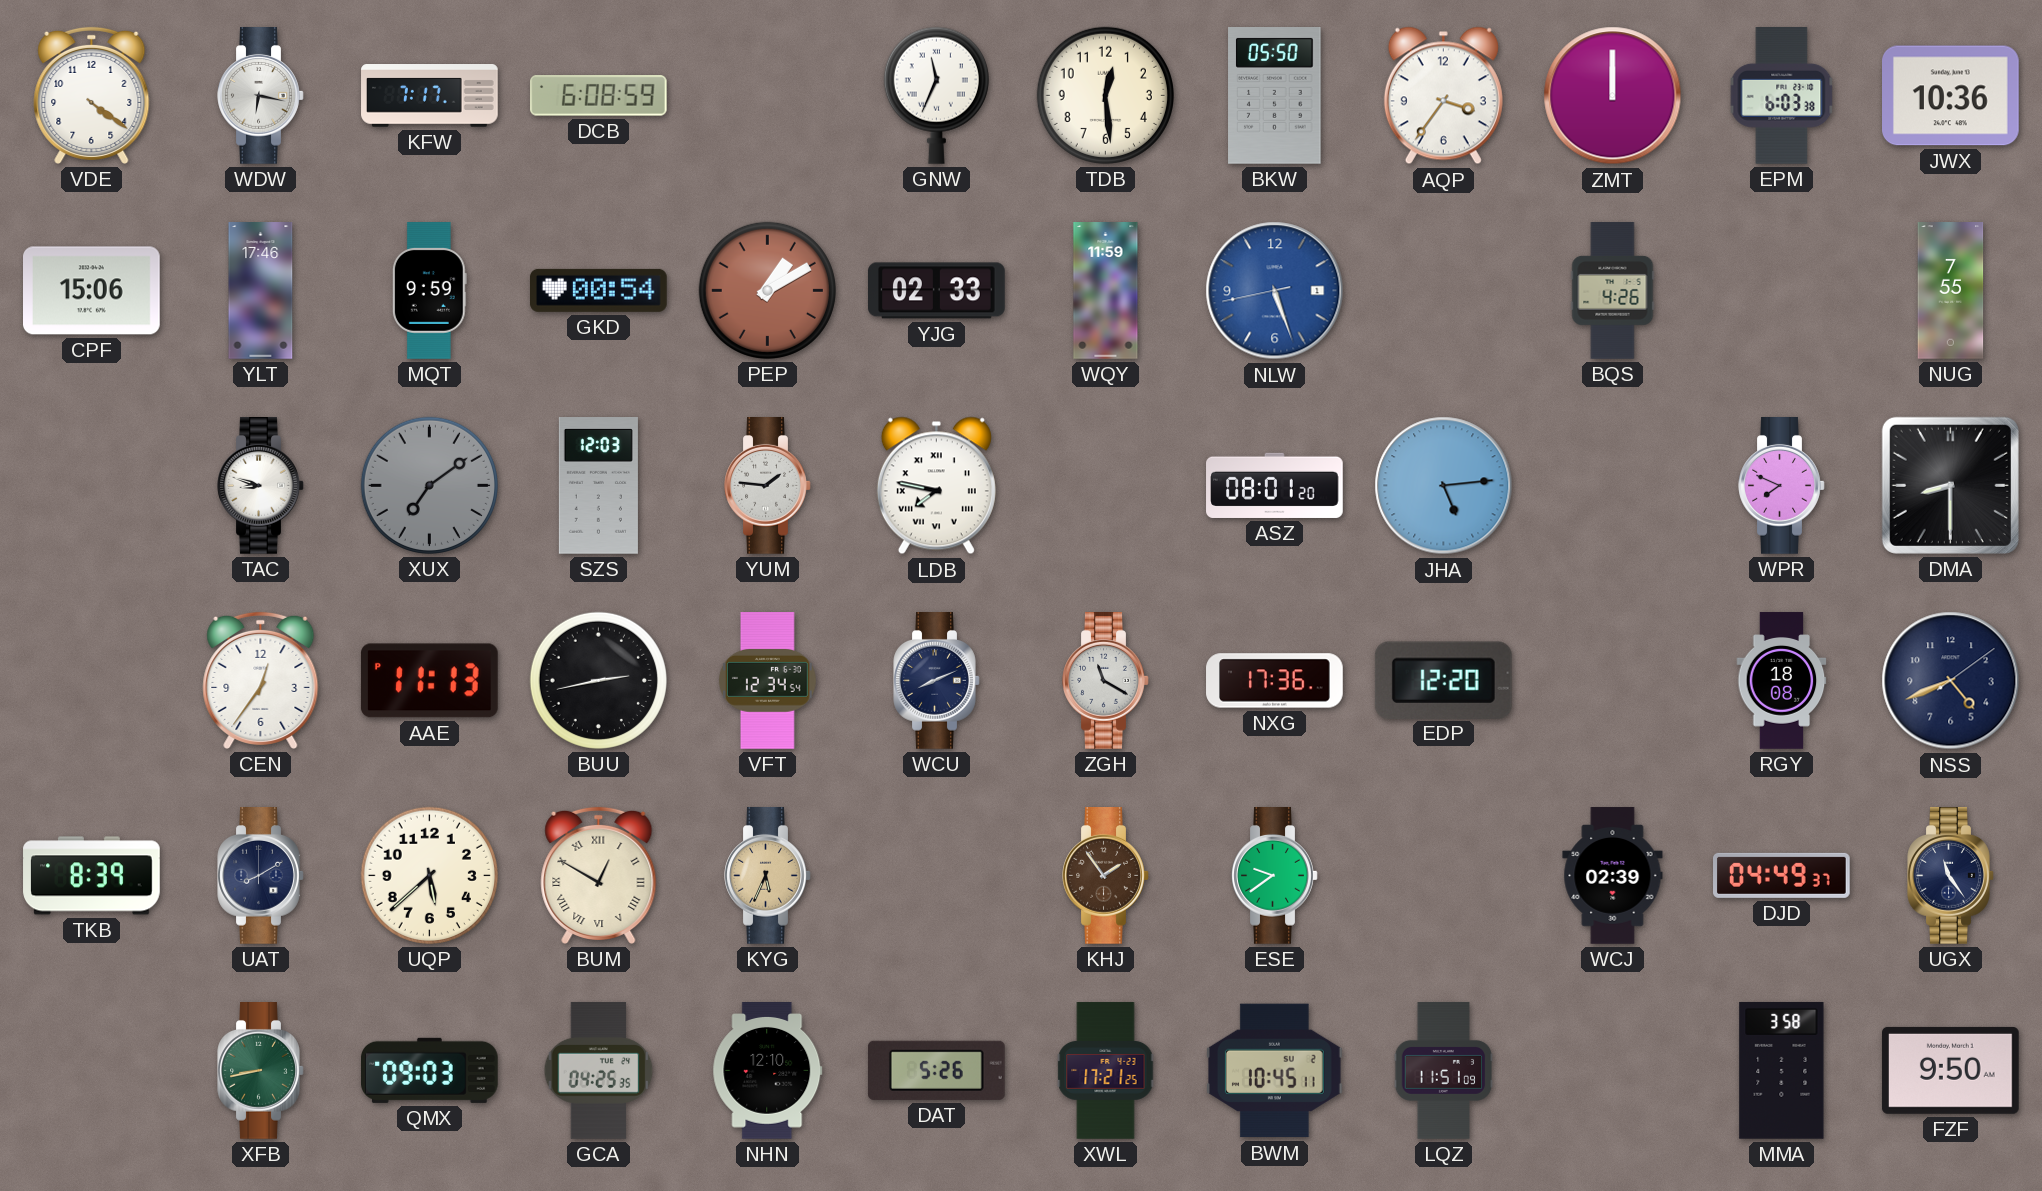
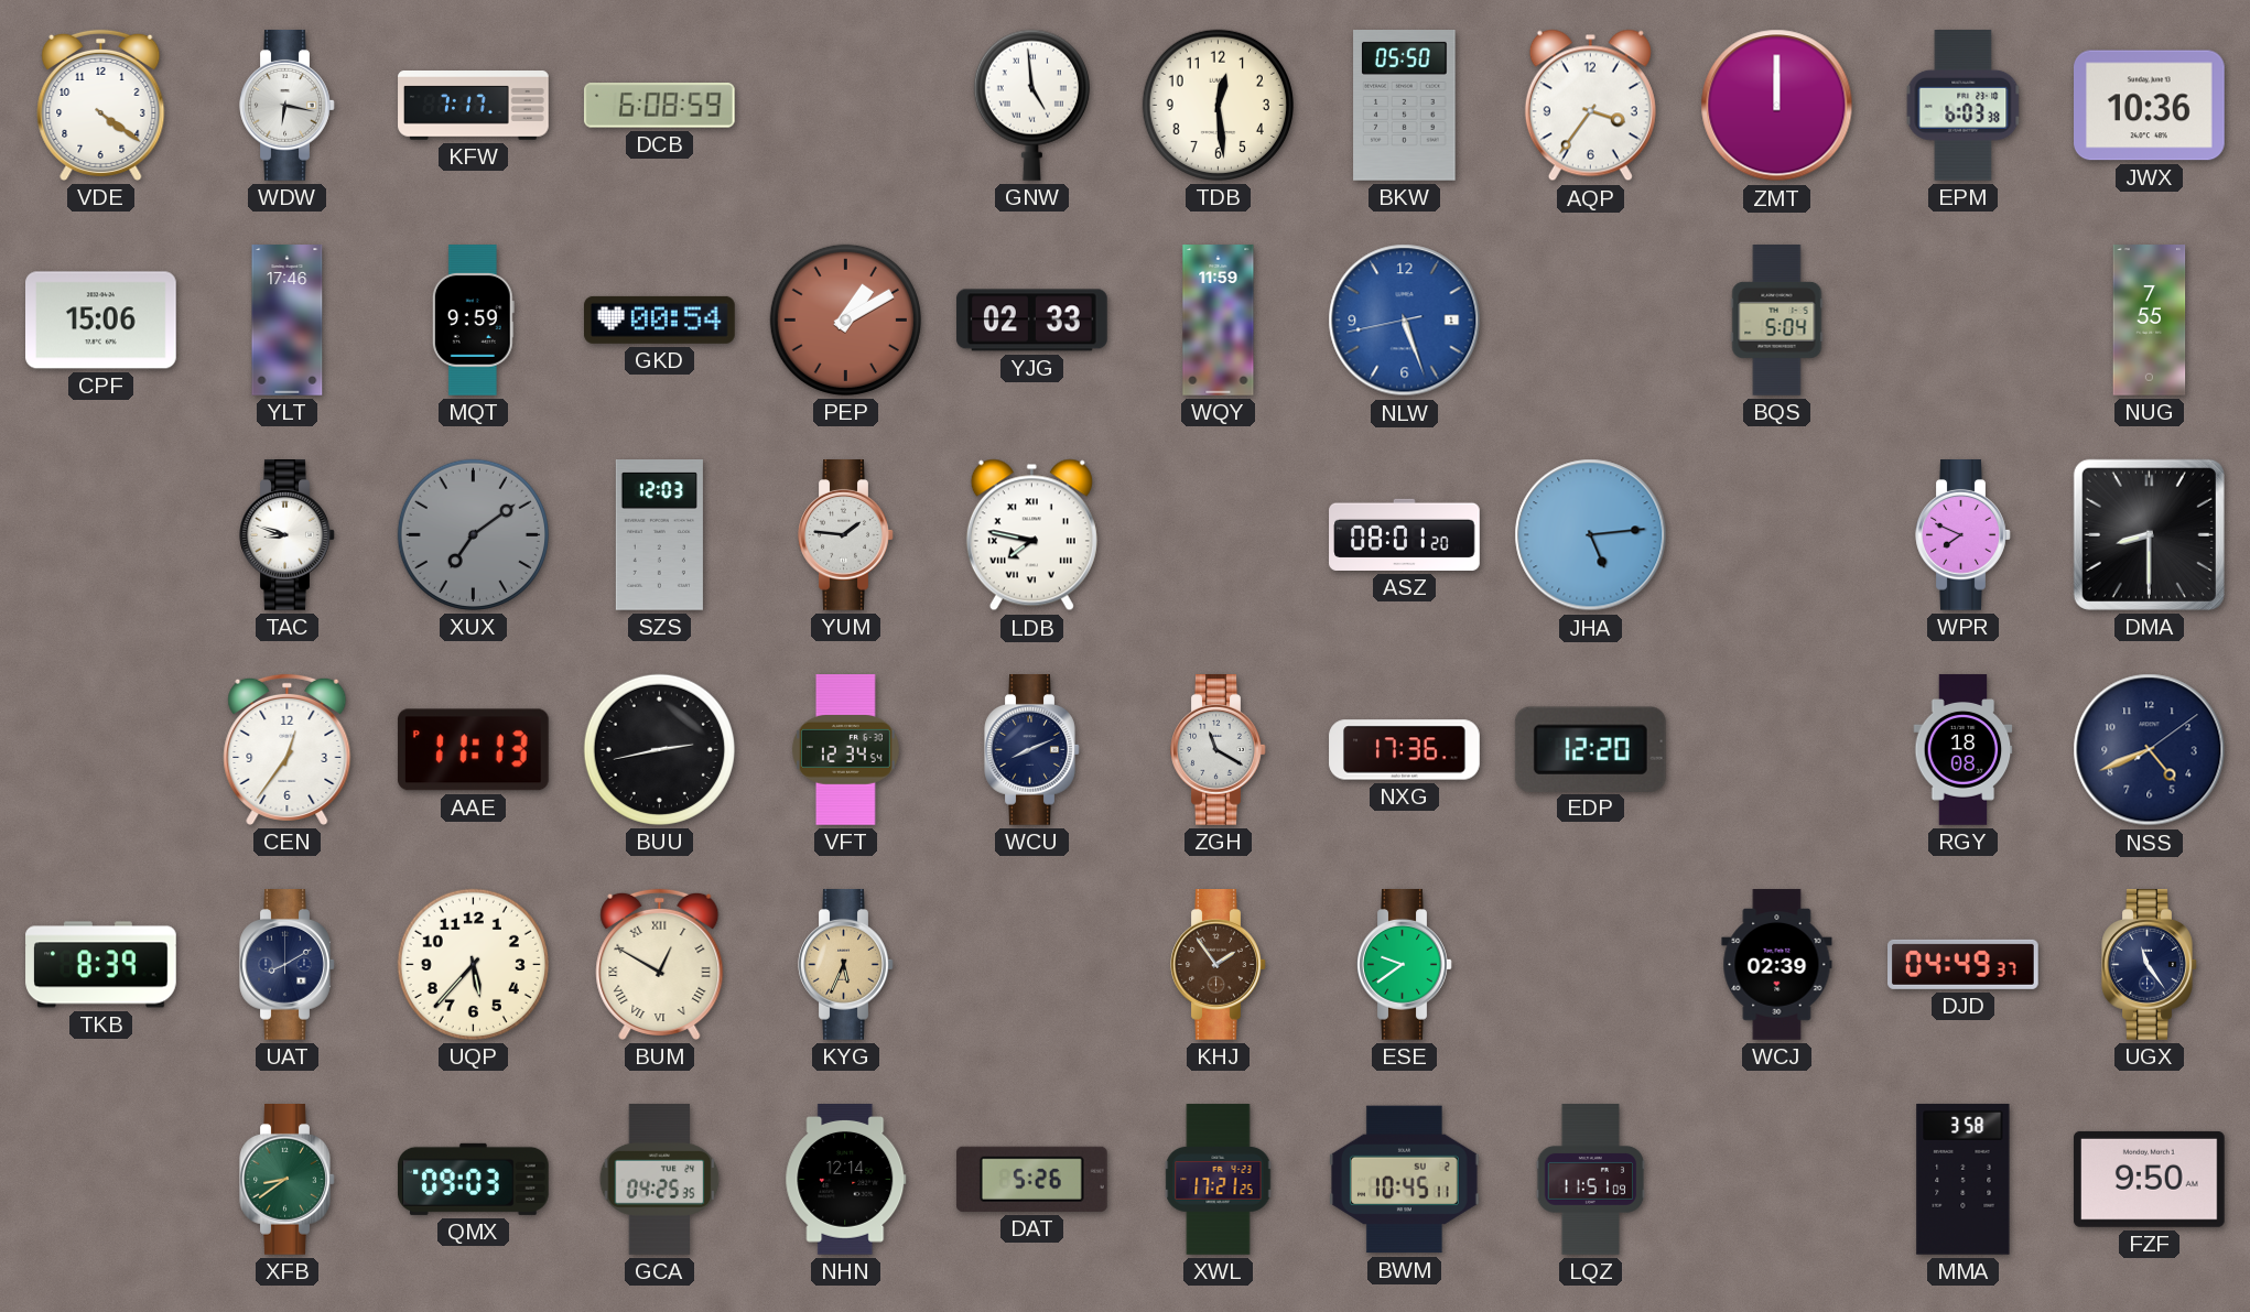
GNW: 11:34 -> 4:59
BQS: 4:26 -> 5:04
UQP: 5:38 -> 5:37
XFB: 8:43 -> 8:39
NHN: 12:10 -> 12:14
